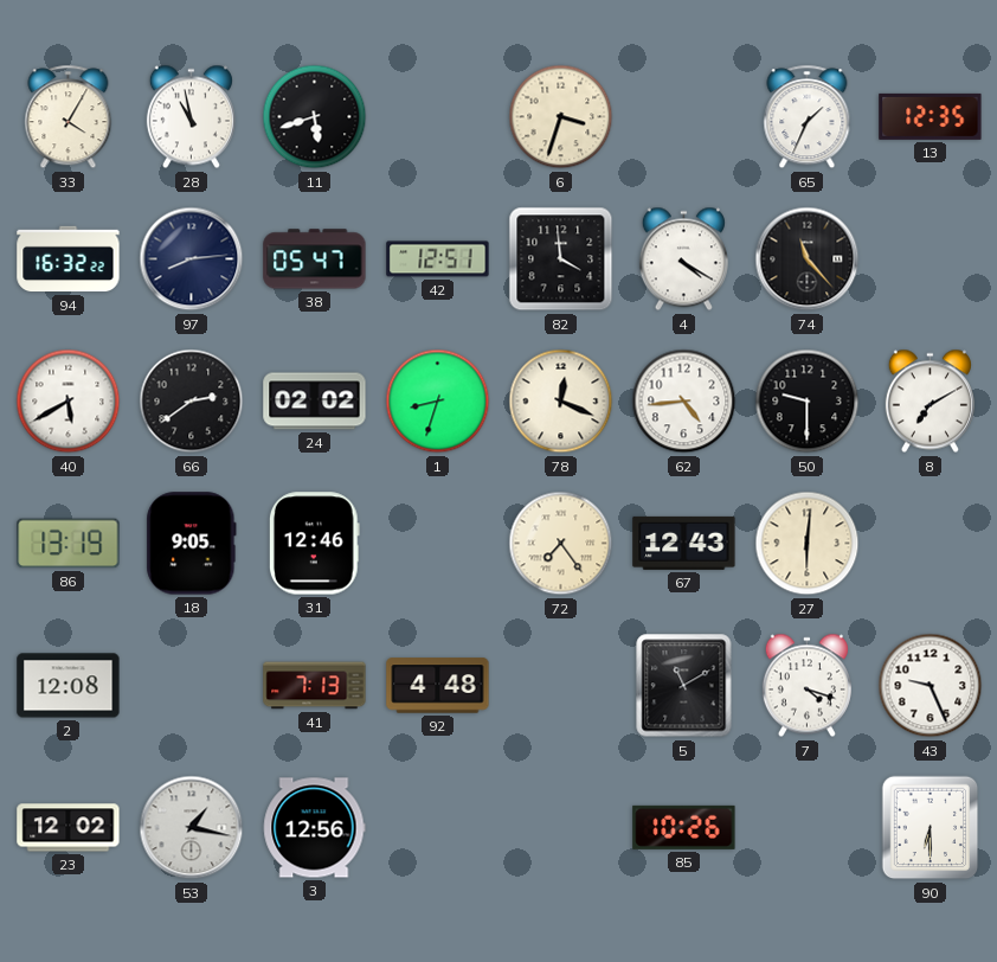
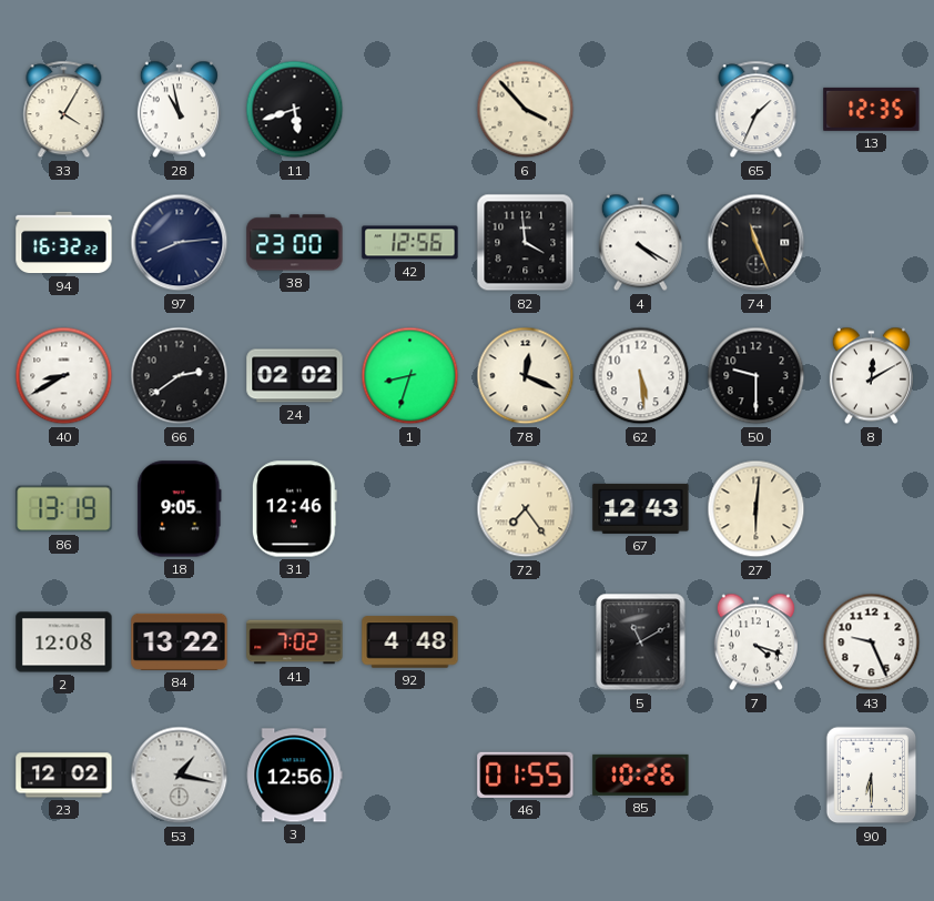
6: 3:33 -> 3:53
38: 05:47 -> 23:00
42: 12:51 -> 12:56
74: 11:23 -> 11:26
40: 5:40 -> 8:40
62: 4:44 -> 5:29
8: 7:10 -> 12:10
84: none -> 13:22
41: 7:13 -> 7:02
46: none -> 01:55
